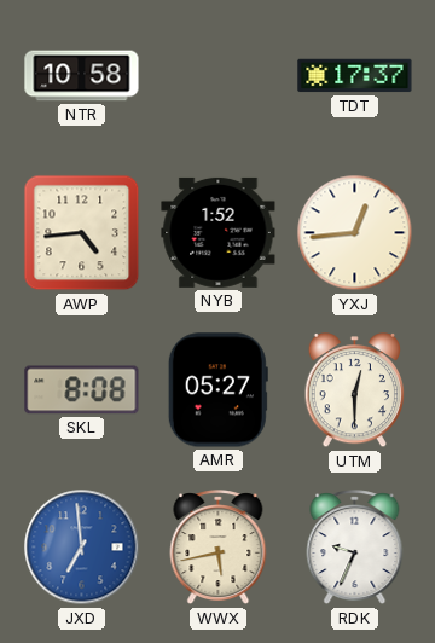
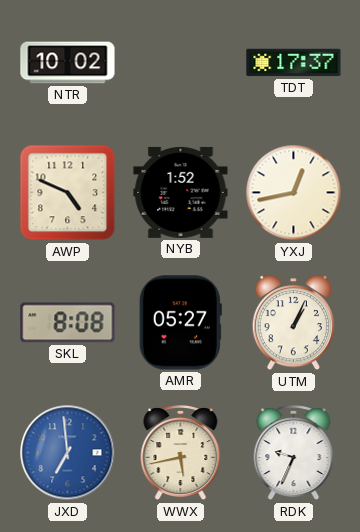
NTR: 10:58 -> 10:02
AWP: 4:44 -> 4:49
YXJ: 12:44 -> 12:43
UTM: 12:30 -> 1:04
